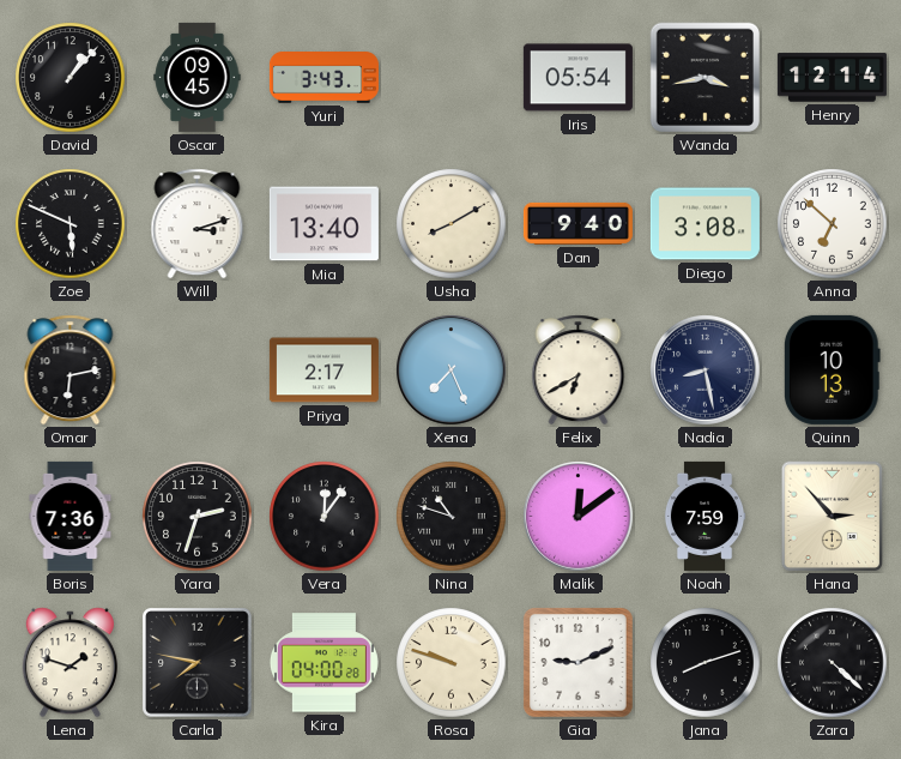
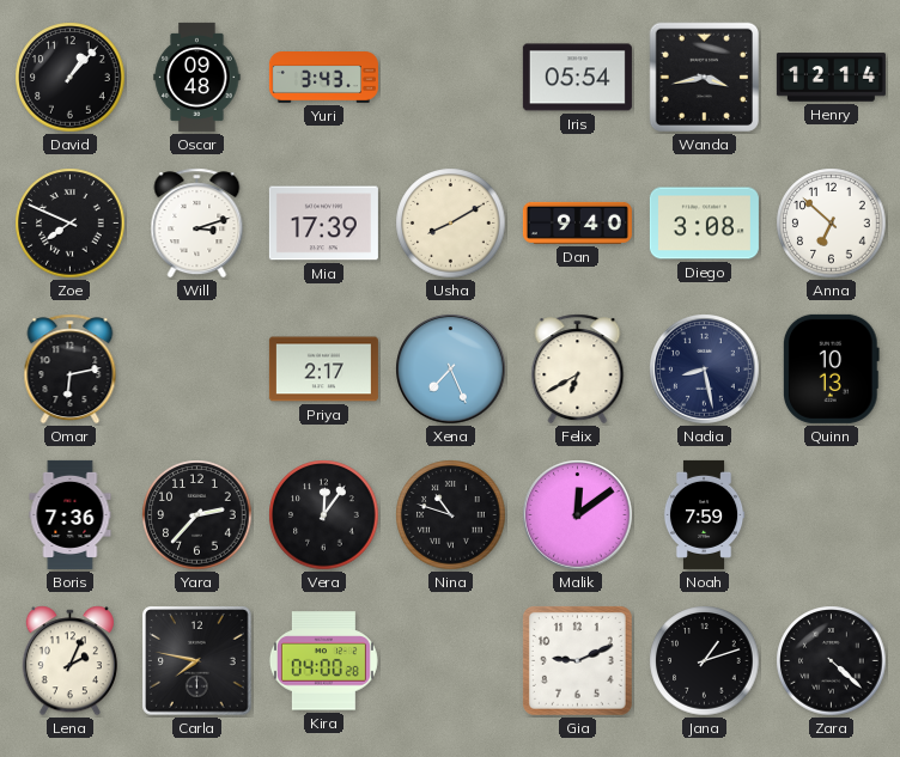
Oscar: 09:45 -> 09:48
Zoe: 5:49 -> 7:49
Mia: 13:40 -> 17:39
Yara: 2:33 -> 2:37
Hana: 2:53 -> none
Lena: 1:48 -> 2:04
Rosa: 9:48 -> none
Jana: 8:12 -> 1:12
